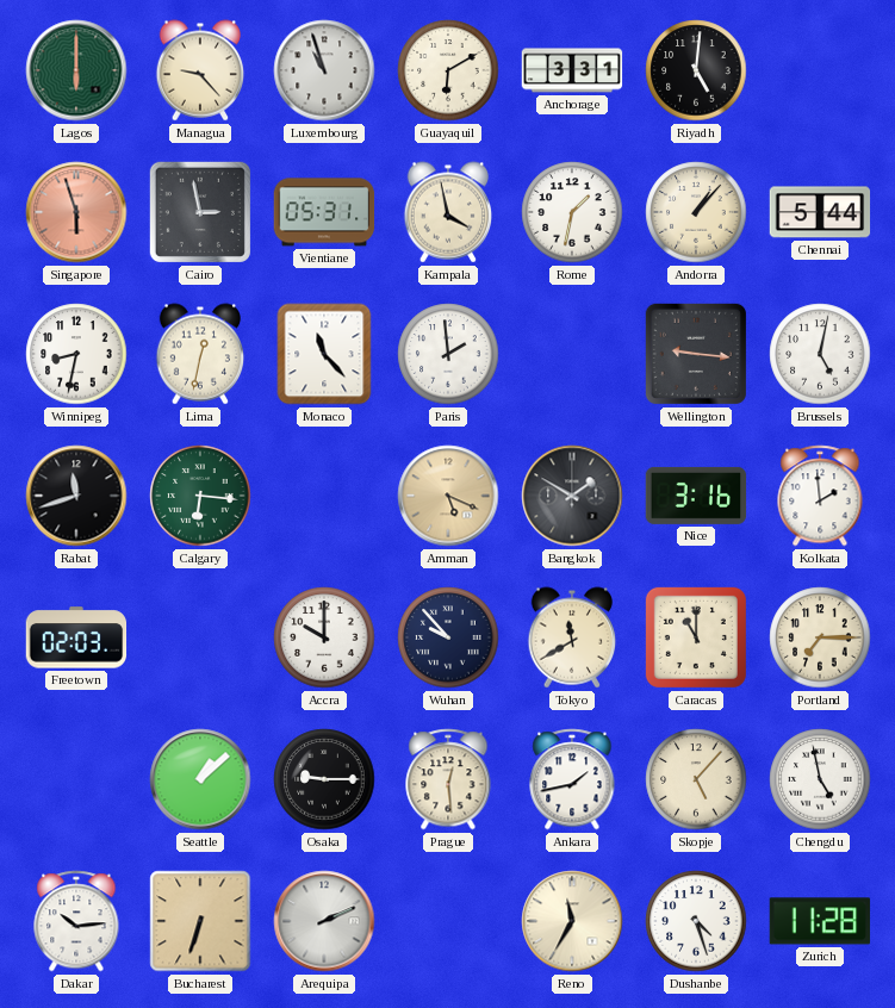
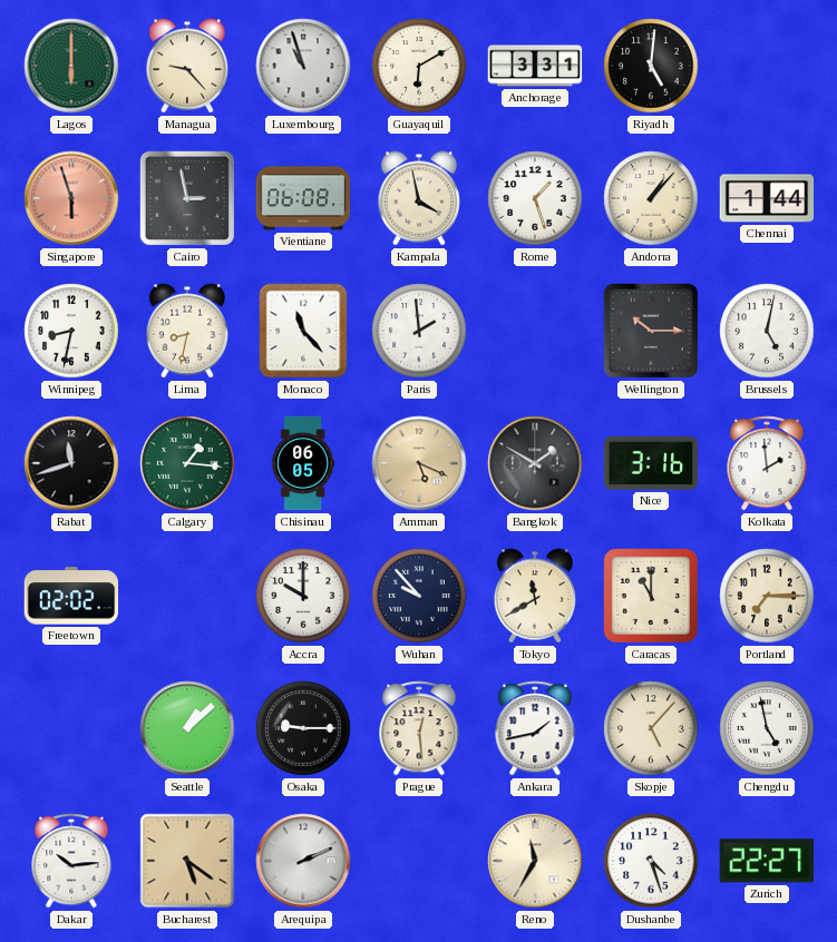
Vientiane: 05:31 -> 06:08
Rome: 1:32 -> 1:27
Chennai: 5:44 -> 1:44
Lima: 12:32 -> 8:32
Wellington: 9:16 -> 10:15
Calgary: 6:16 -> 1:16
Chisinau: none -> 06:05
Freetown: 02:03 -> 02:02
Bucharest: 6:33 -> 5:21
Zurich: 11:28 -> 22:27
